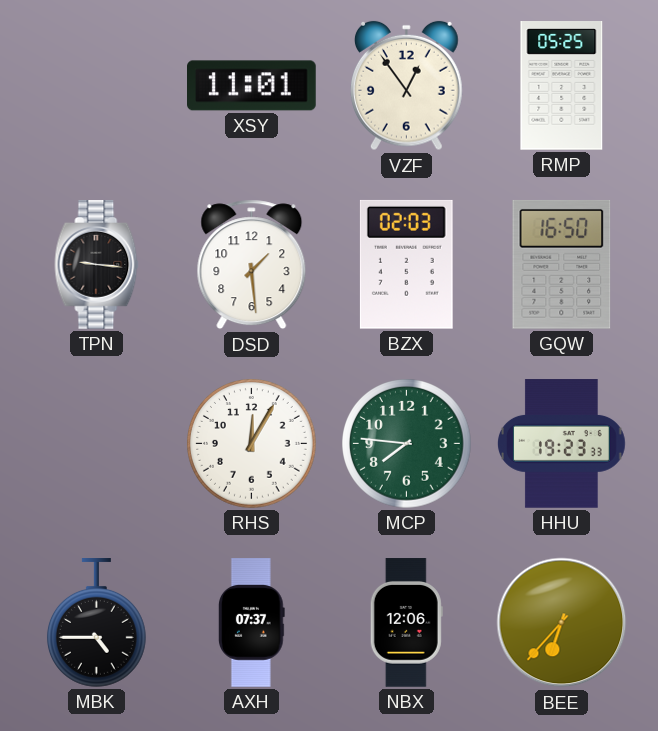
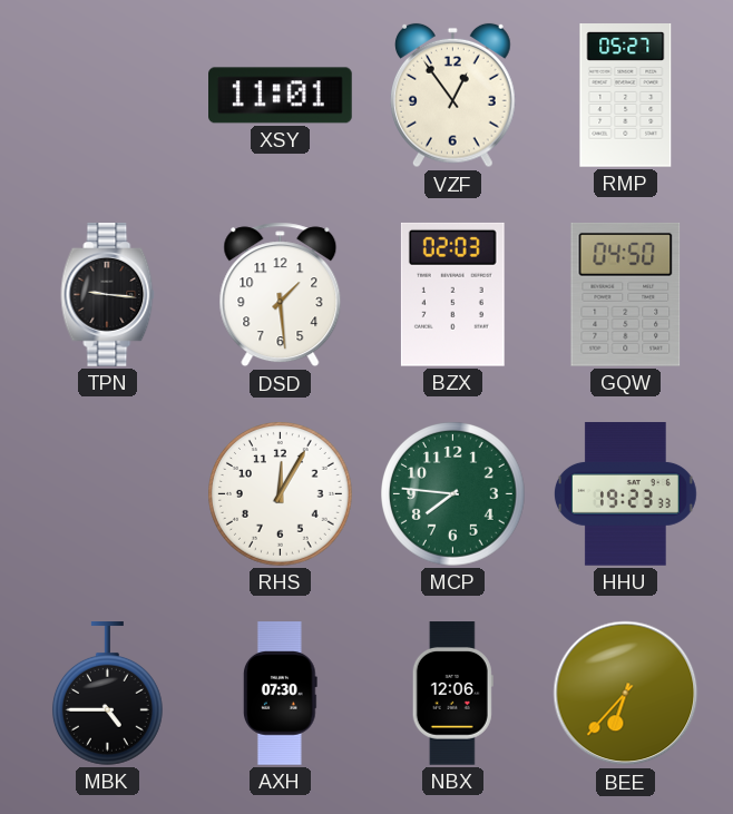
RMP: 05:25 -> 05:27
GQW: 16:50 -> 04:50
AXH: 07:37 -> 07:30
